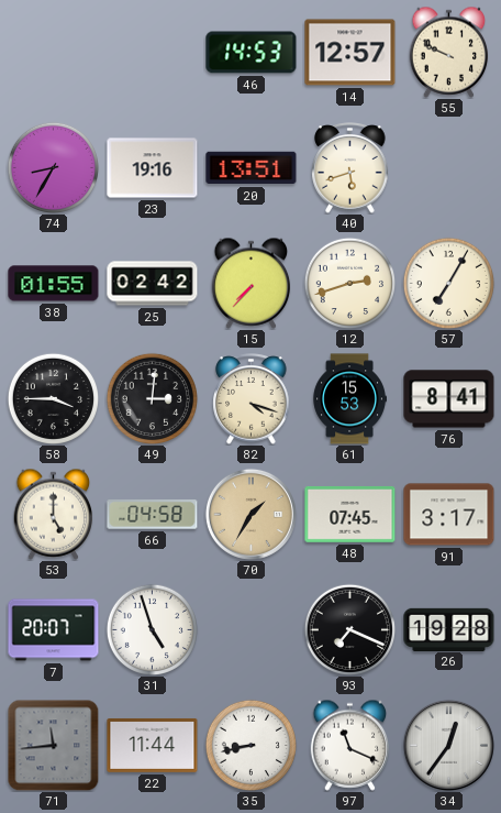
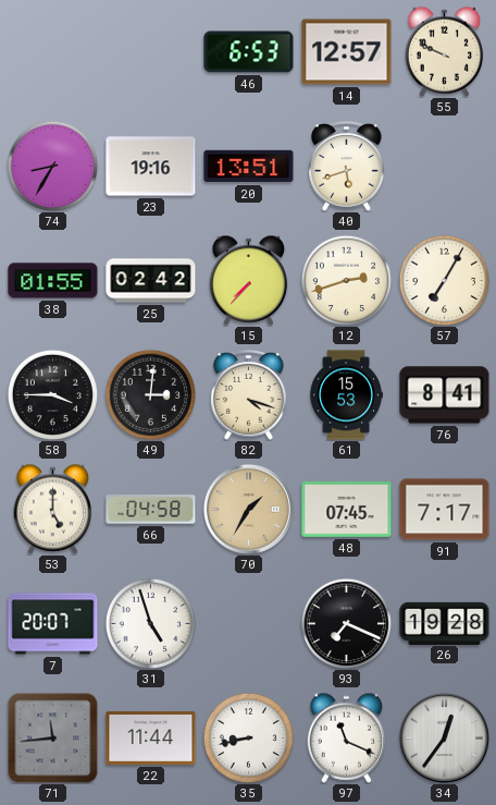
46: 14:53 -> 6:53
91: 3:17 -> 7:17
